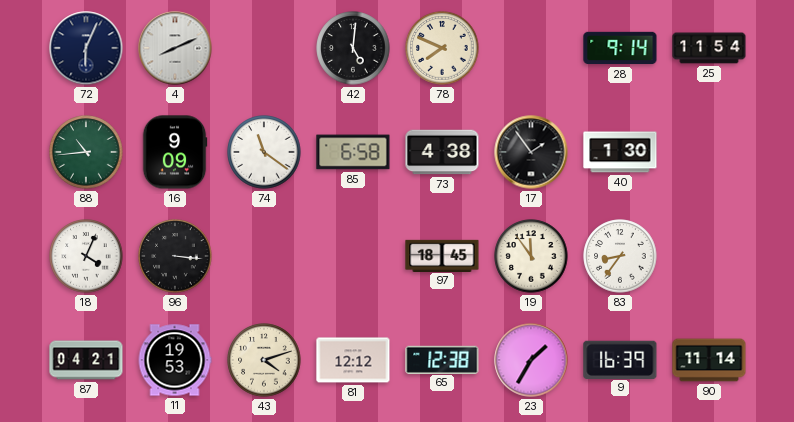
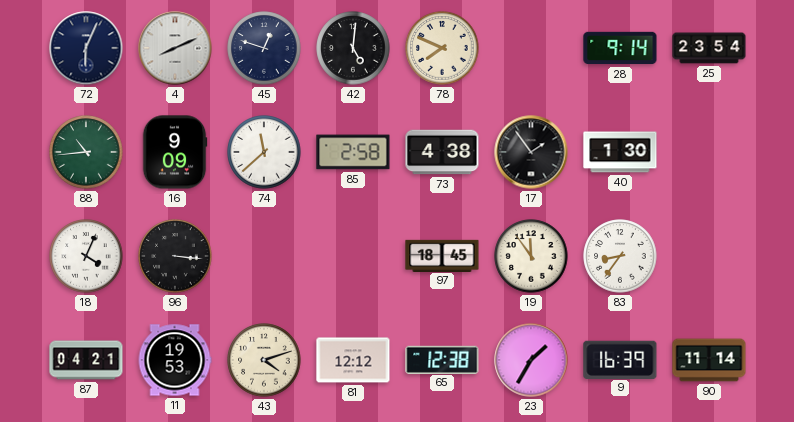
45: none -> 12:48
25: 11:54 -> 23:54
74: 11:21 -> 11:38
85: 6:58 -> 2:58
